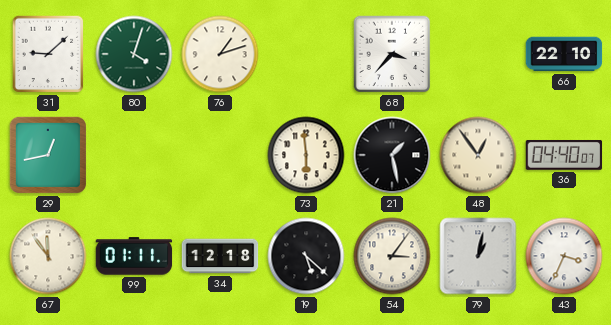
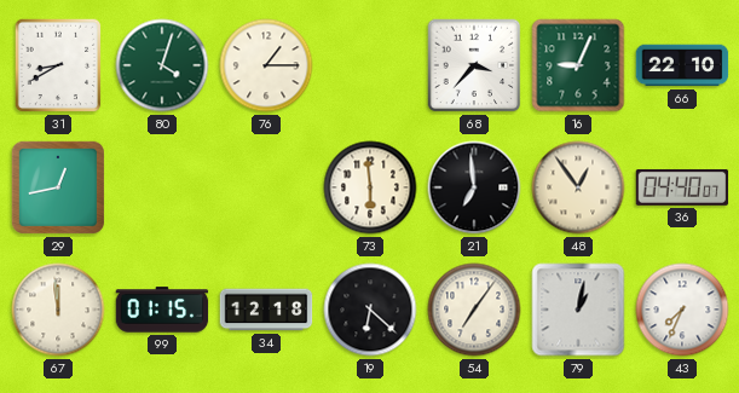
31: 9:08 -> 8:40
76: 1:12 -> 1:15
16: none -> 9:04
21: 1:28 -> 6:59
67: 11:54 -> 11:59
99: 01:11 -> 01:15
19: 5:22 -> 6:22
54: 3:06 -> 7:06
43: 3:34 -> 7:34
